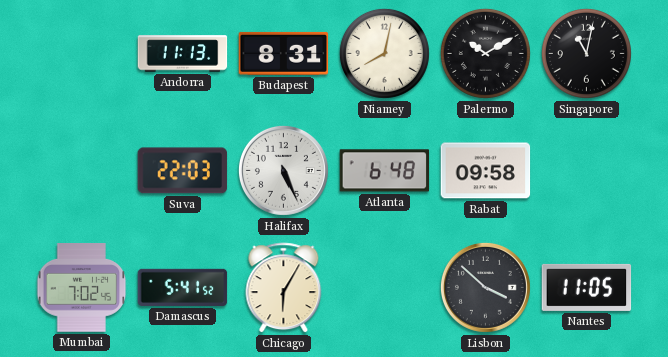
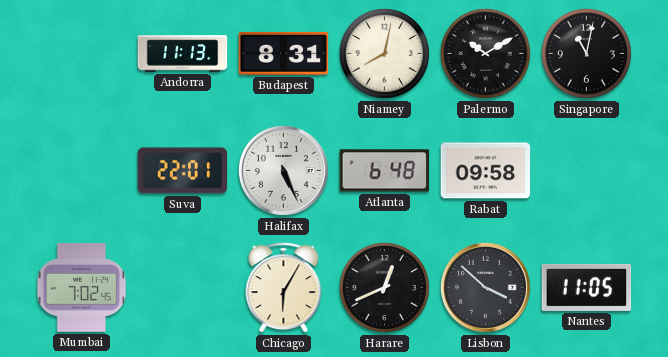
Suva: 22:03 -> 22:01
Damascus: 5:41 -> none
Harare: none -> 12:41
